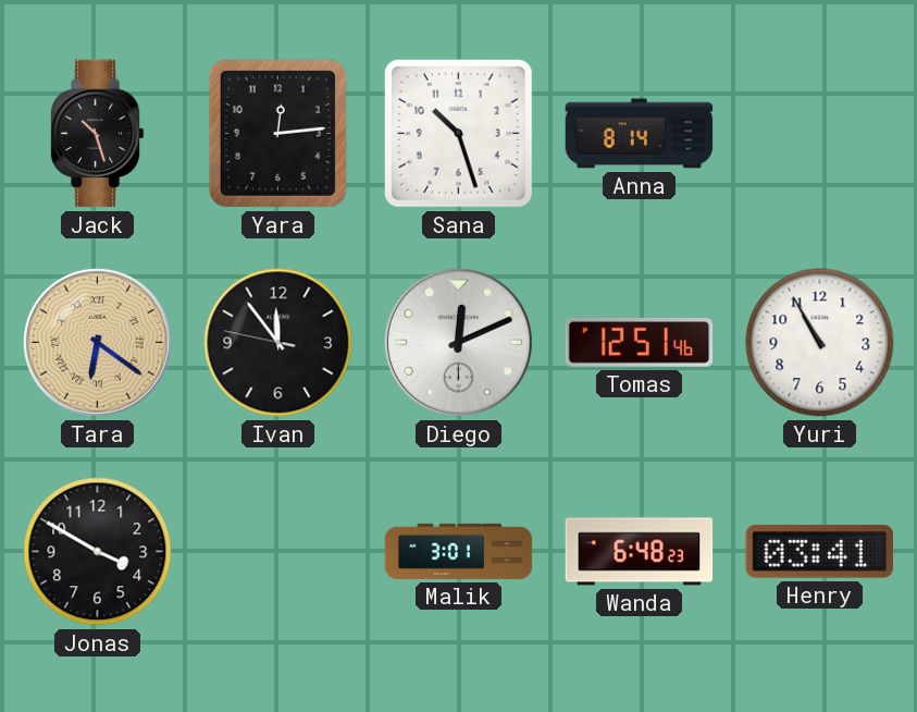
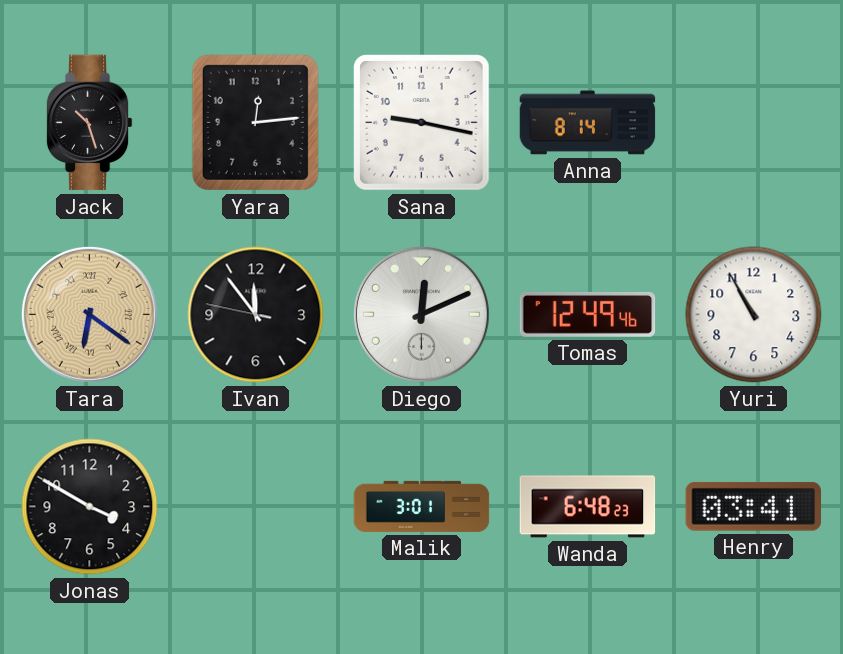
Sana: 10:27 -> 9:17
Tomas: 12:51 -> 12:49
